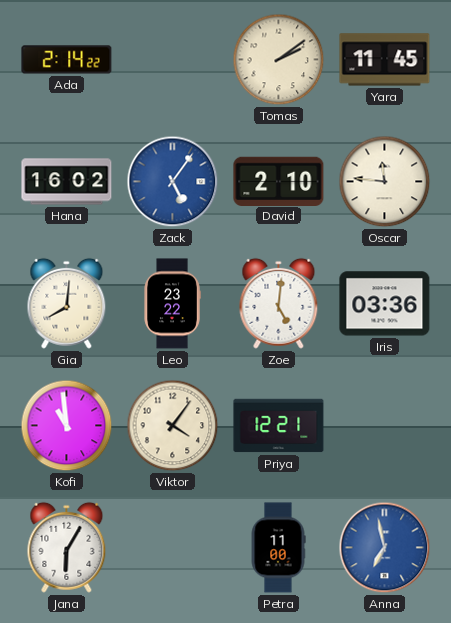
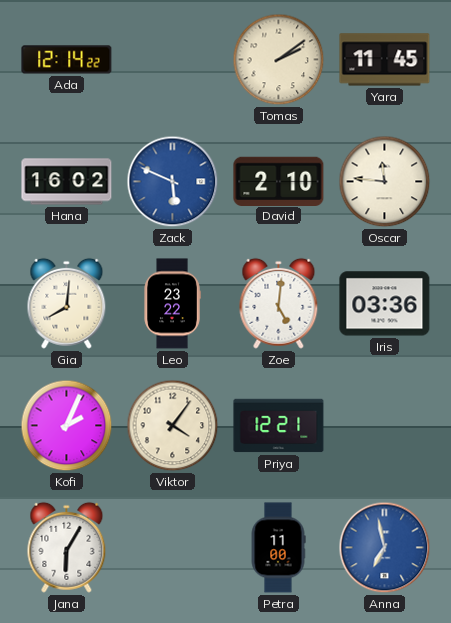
Ada: 2:14 -> 12:14
Zack: 5:06 -> 5:49
Kofi: 10:59 -> 2:04
